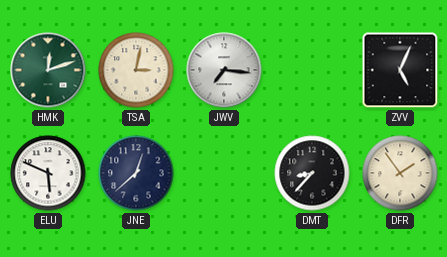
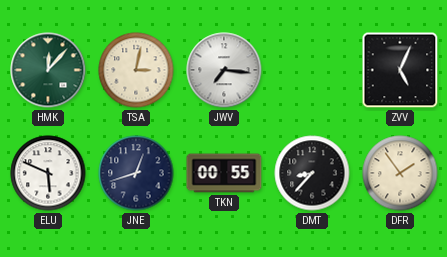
HMK: 12:12 -> 12:07
JNE: 12:38 -> 12:42
TKN: none -> 00:55
